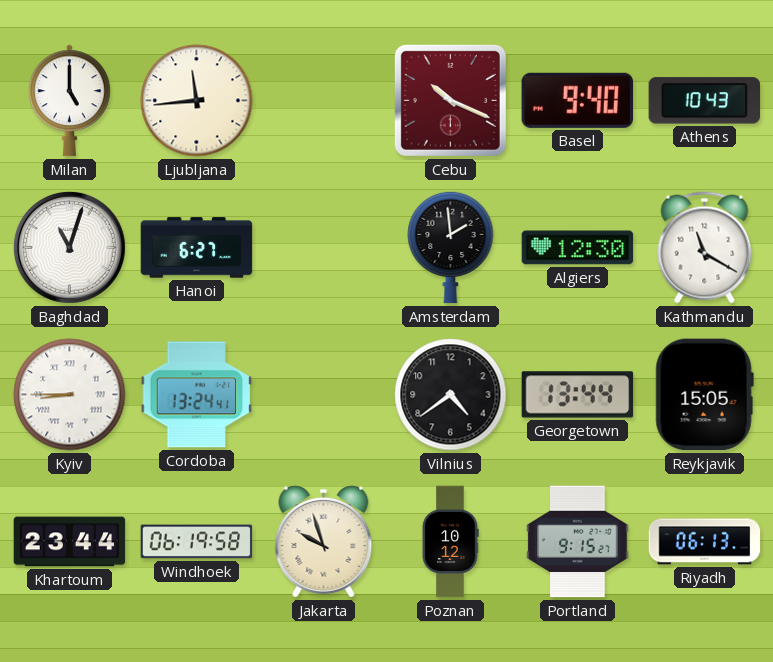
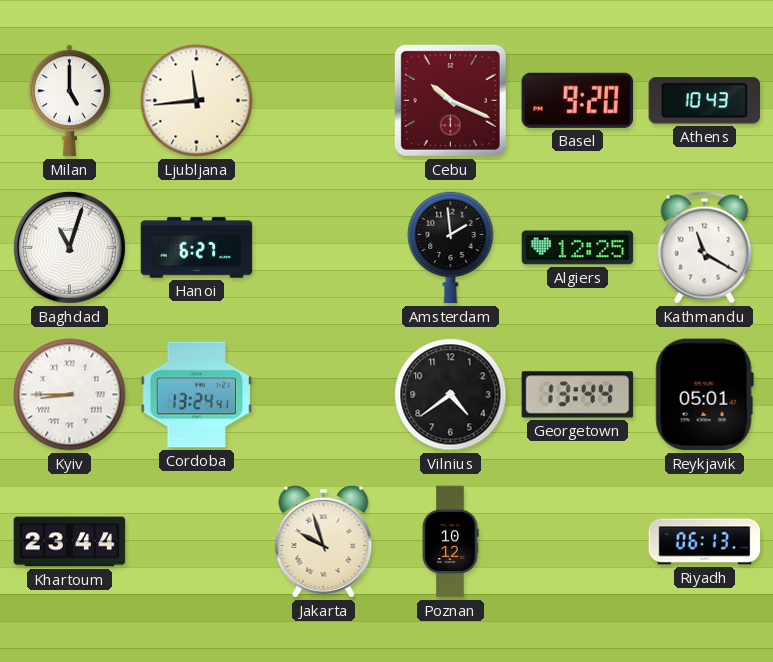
Basel: 9:40 -> 9:20
Algiers: 12:30 -> 12:25
Reykjavik: 15:05 -> 05:01
Windhoek: 06:19 -> none
Portland: 9:15 -> none
